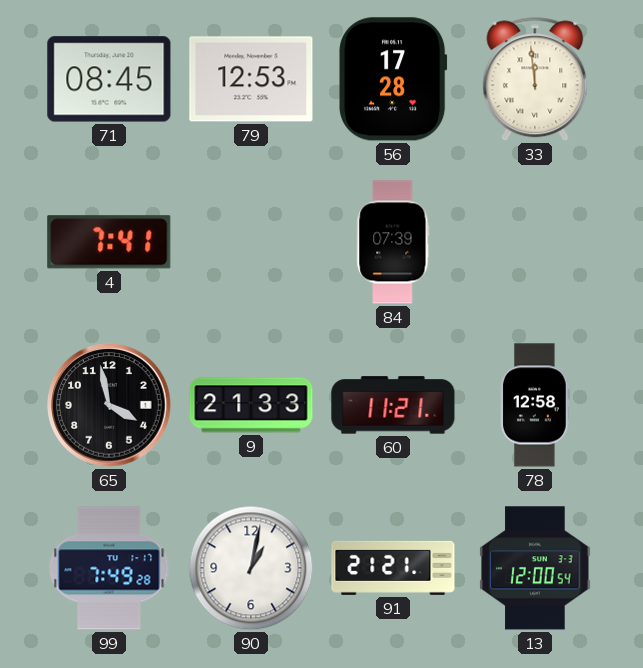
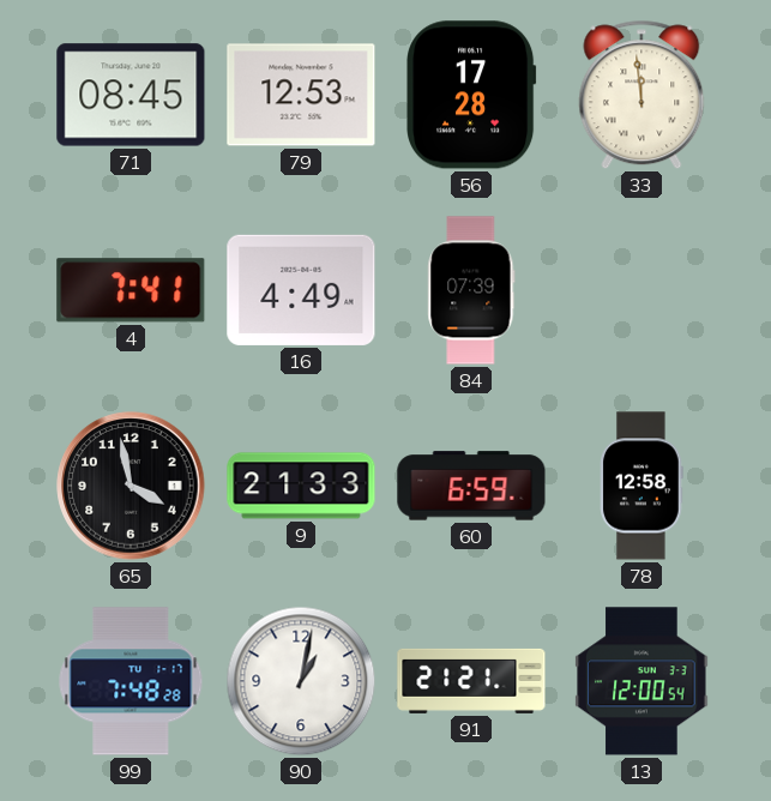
16: none -> 4:49
60: 11:21 -> 6:59
99: 7:49 -> 7:48
